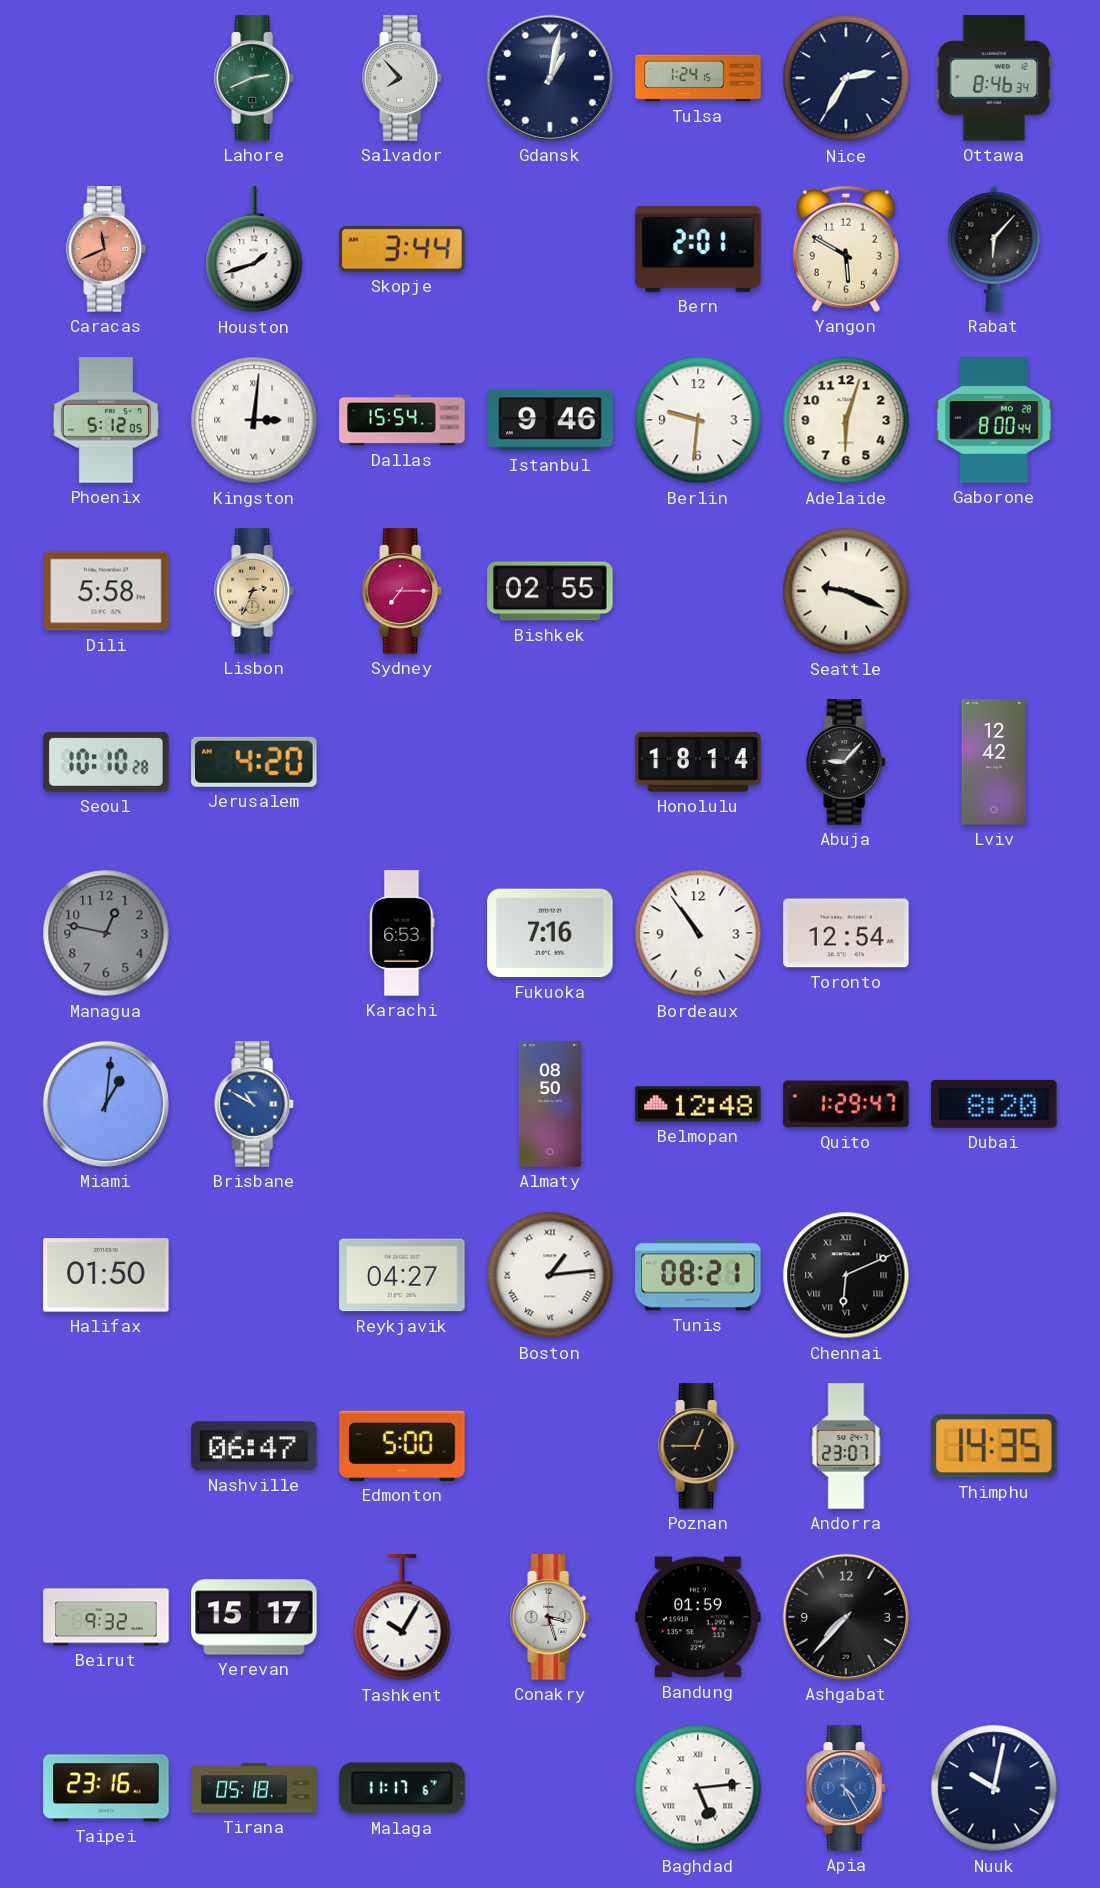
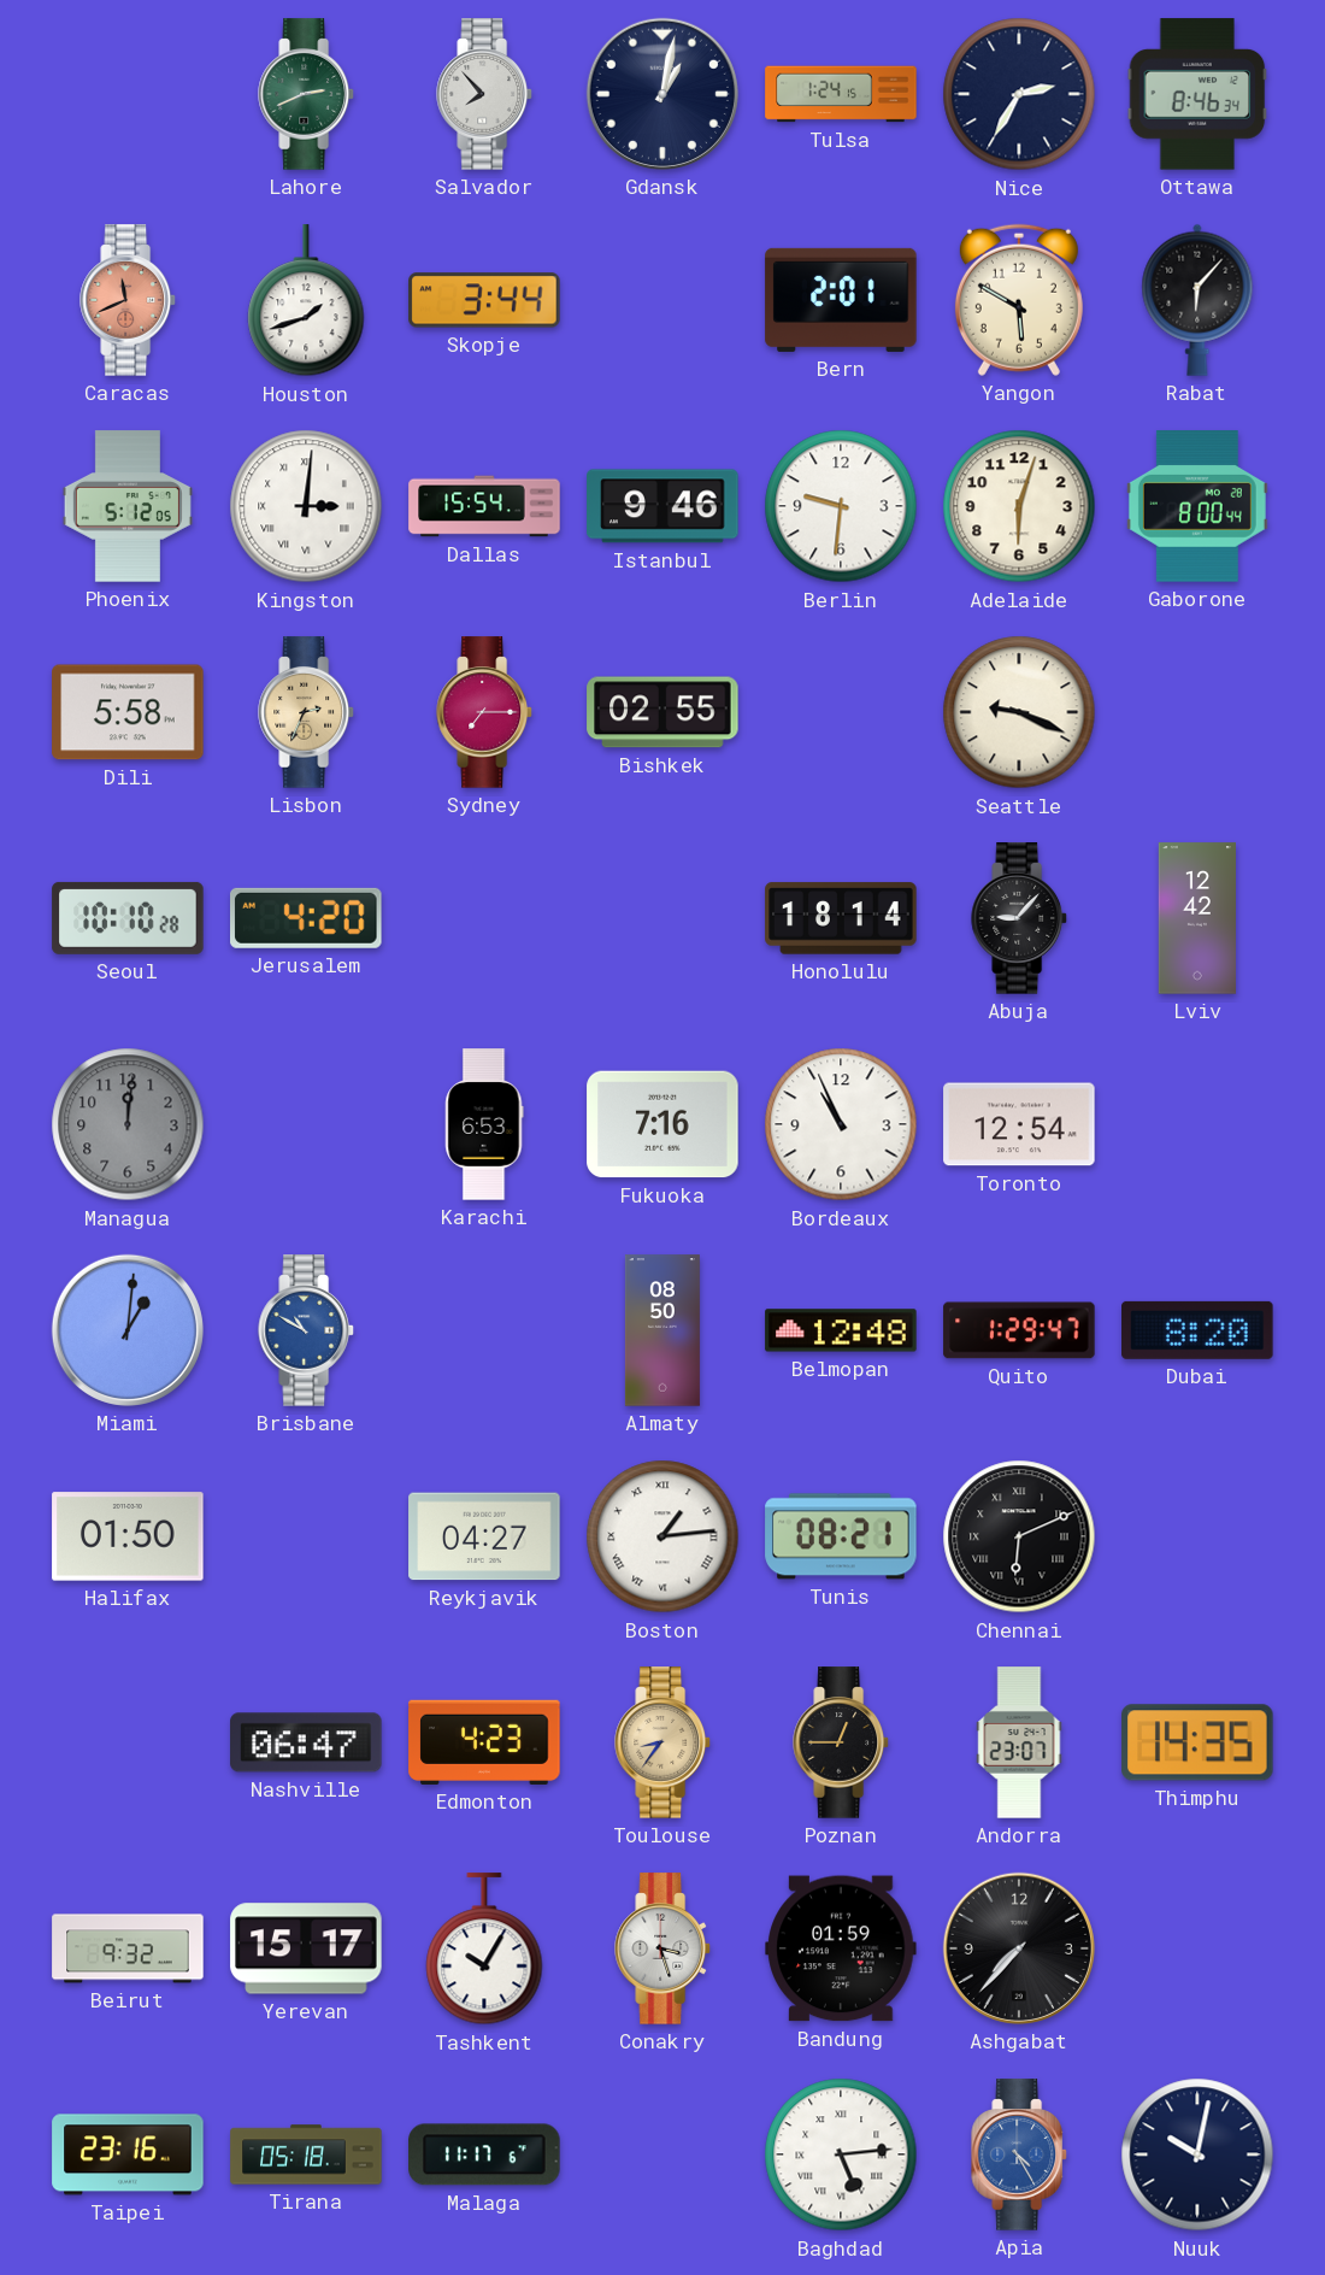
Managua: 12:47 -> 12:01
Bordeaux: 10:54 -> 10:56
Edmonton: 5:00 -> 4:23
Toulouse: none -> 8:36
